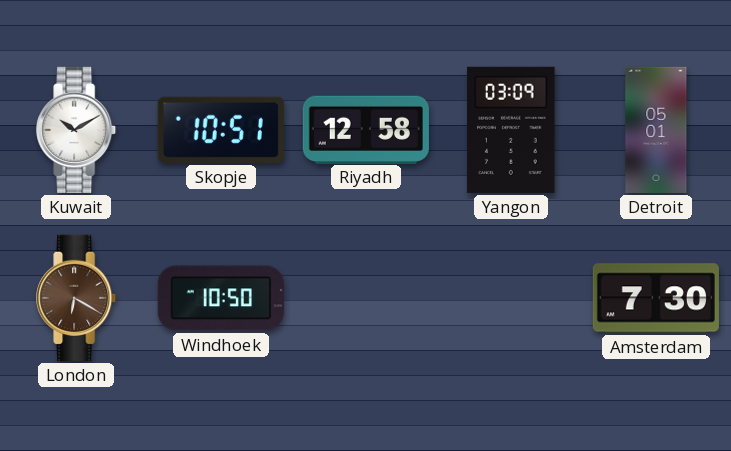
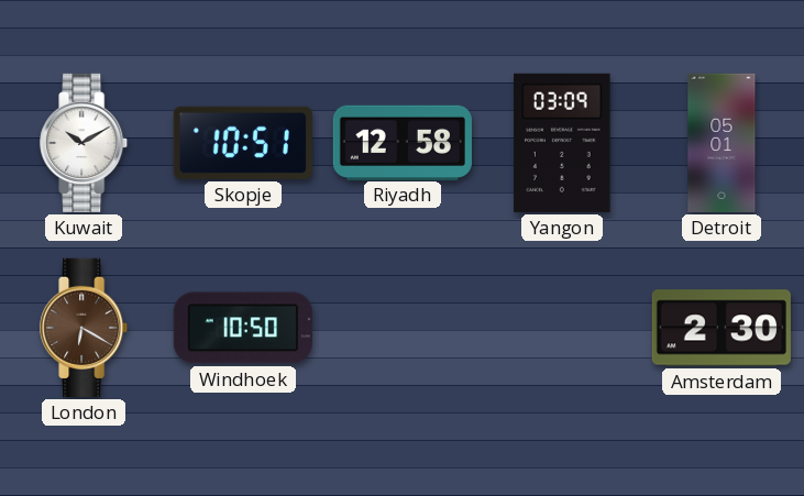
Amsterdam: 7:30 -> 2:30
